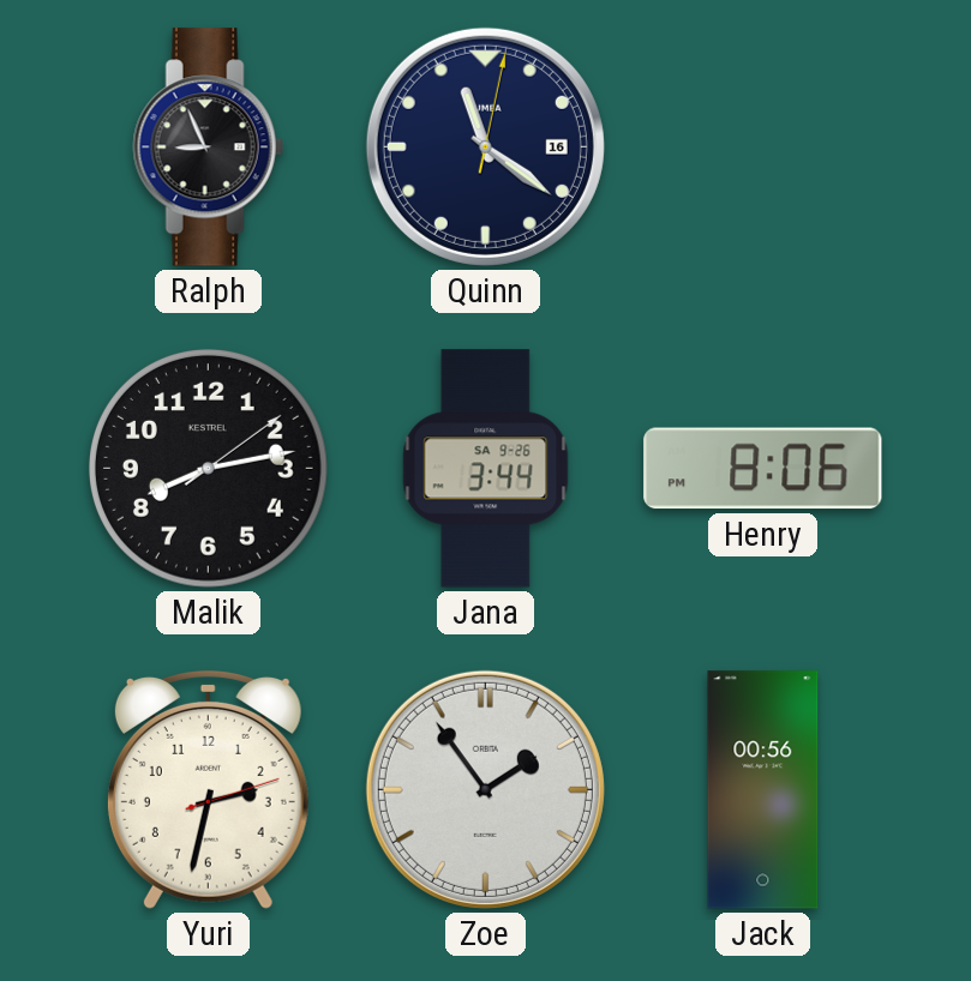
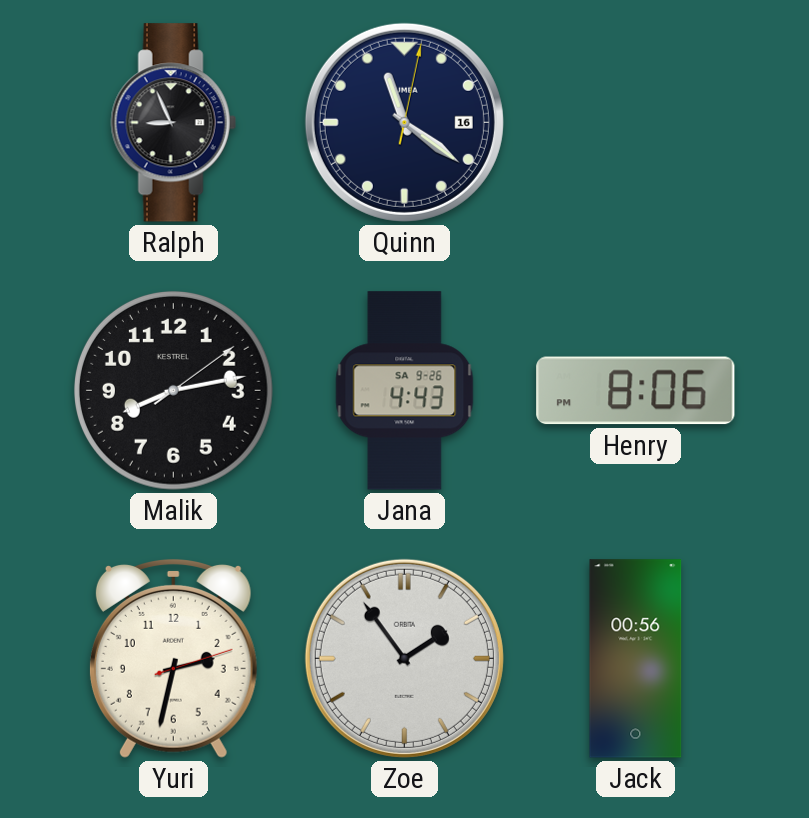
Jana: 3:44 -> 4:43
